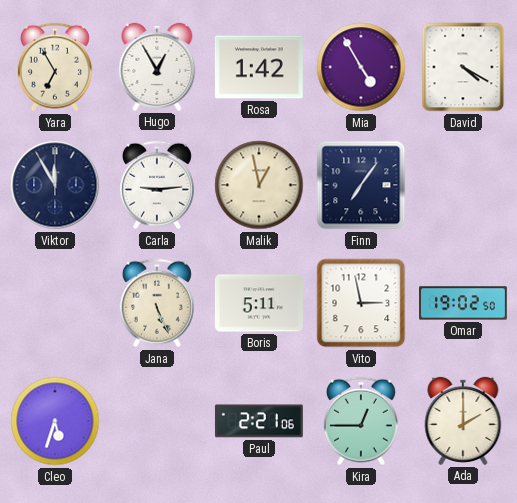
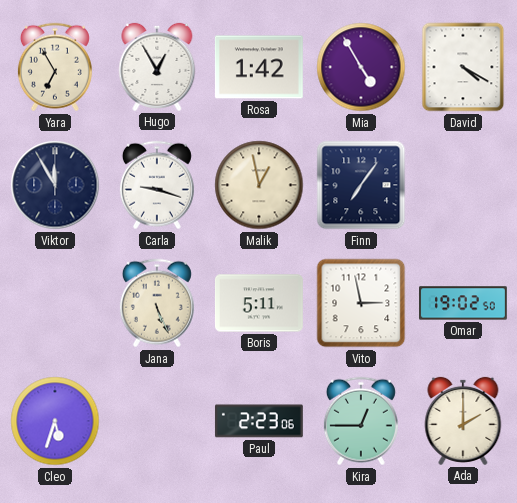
Carla: 9:14 -> 9:18
Paul: 2:21 -> 2:23
